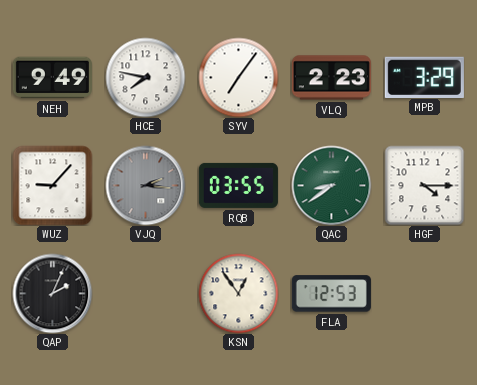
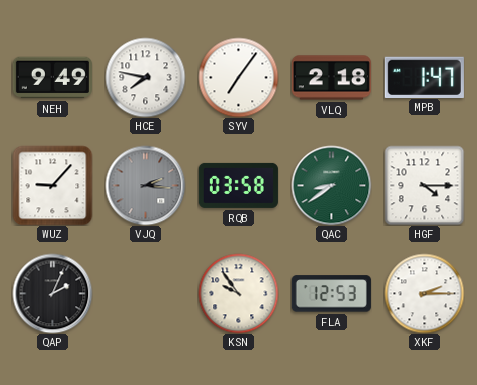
VLQ: 2:23 -> 2:18
MPB: 3:29 -> 1:47
RQB: 03:55 -> 03:58
KSN: 12:54 -> 9:54
XKF: none -> 2:15
